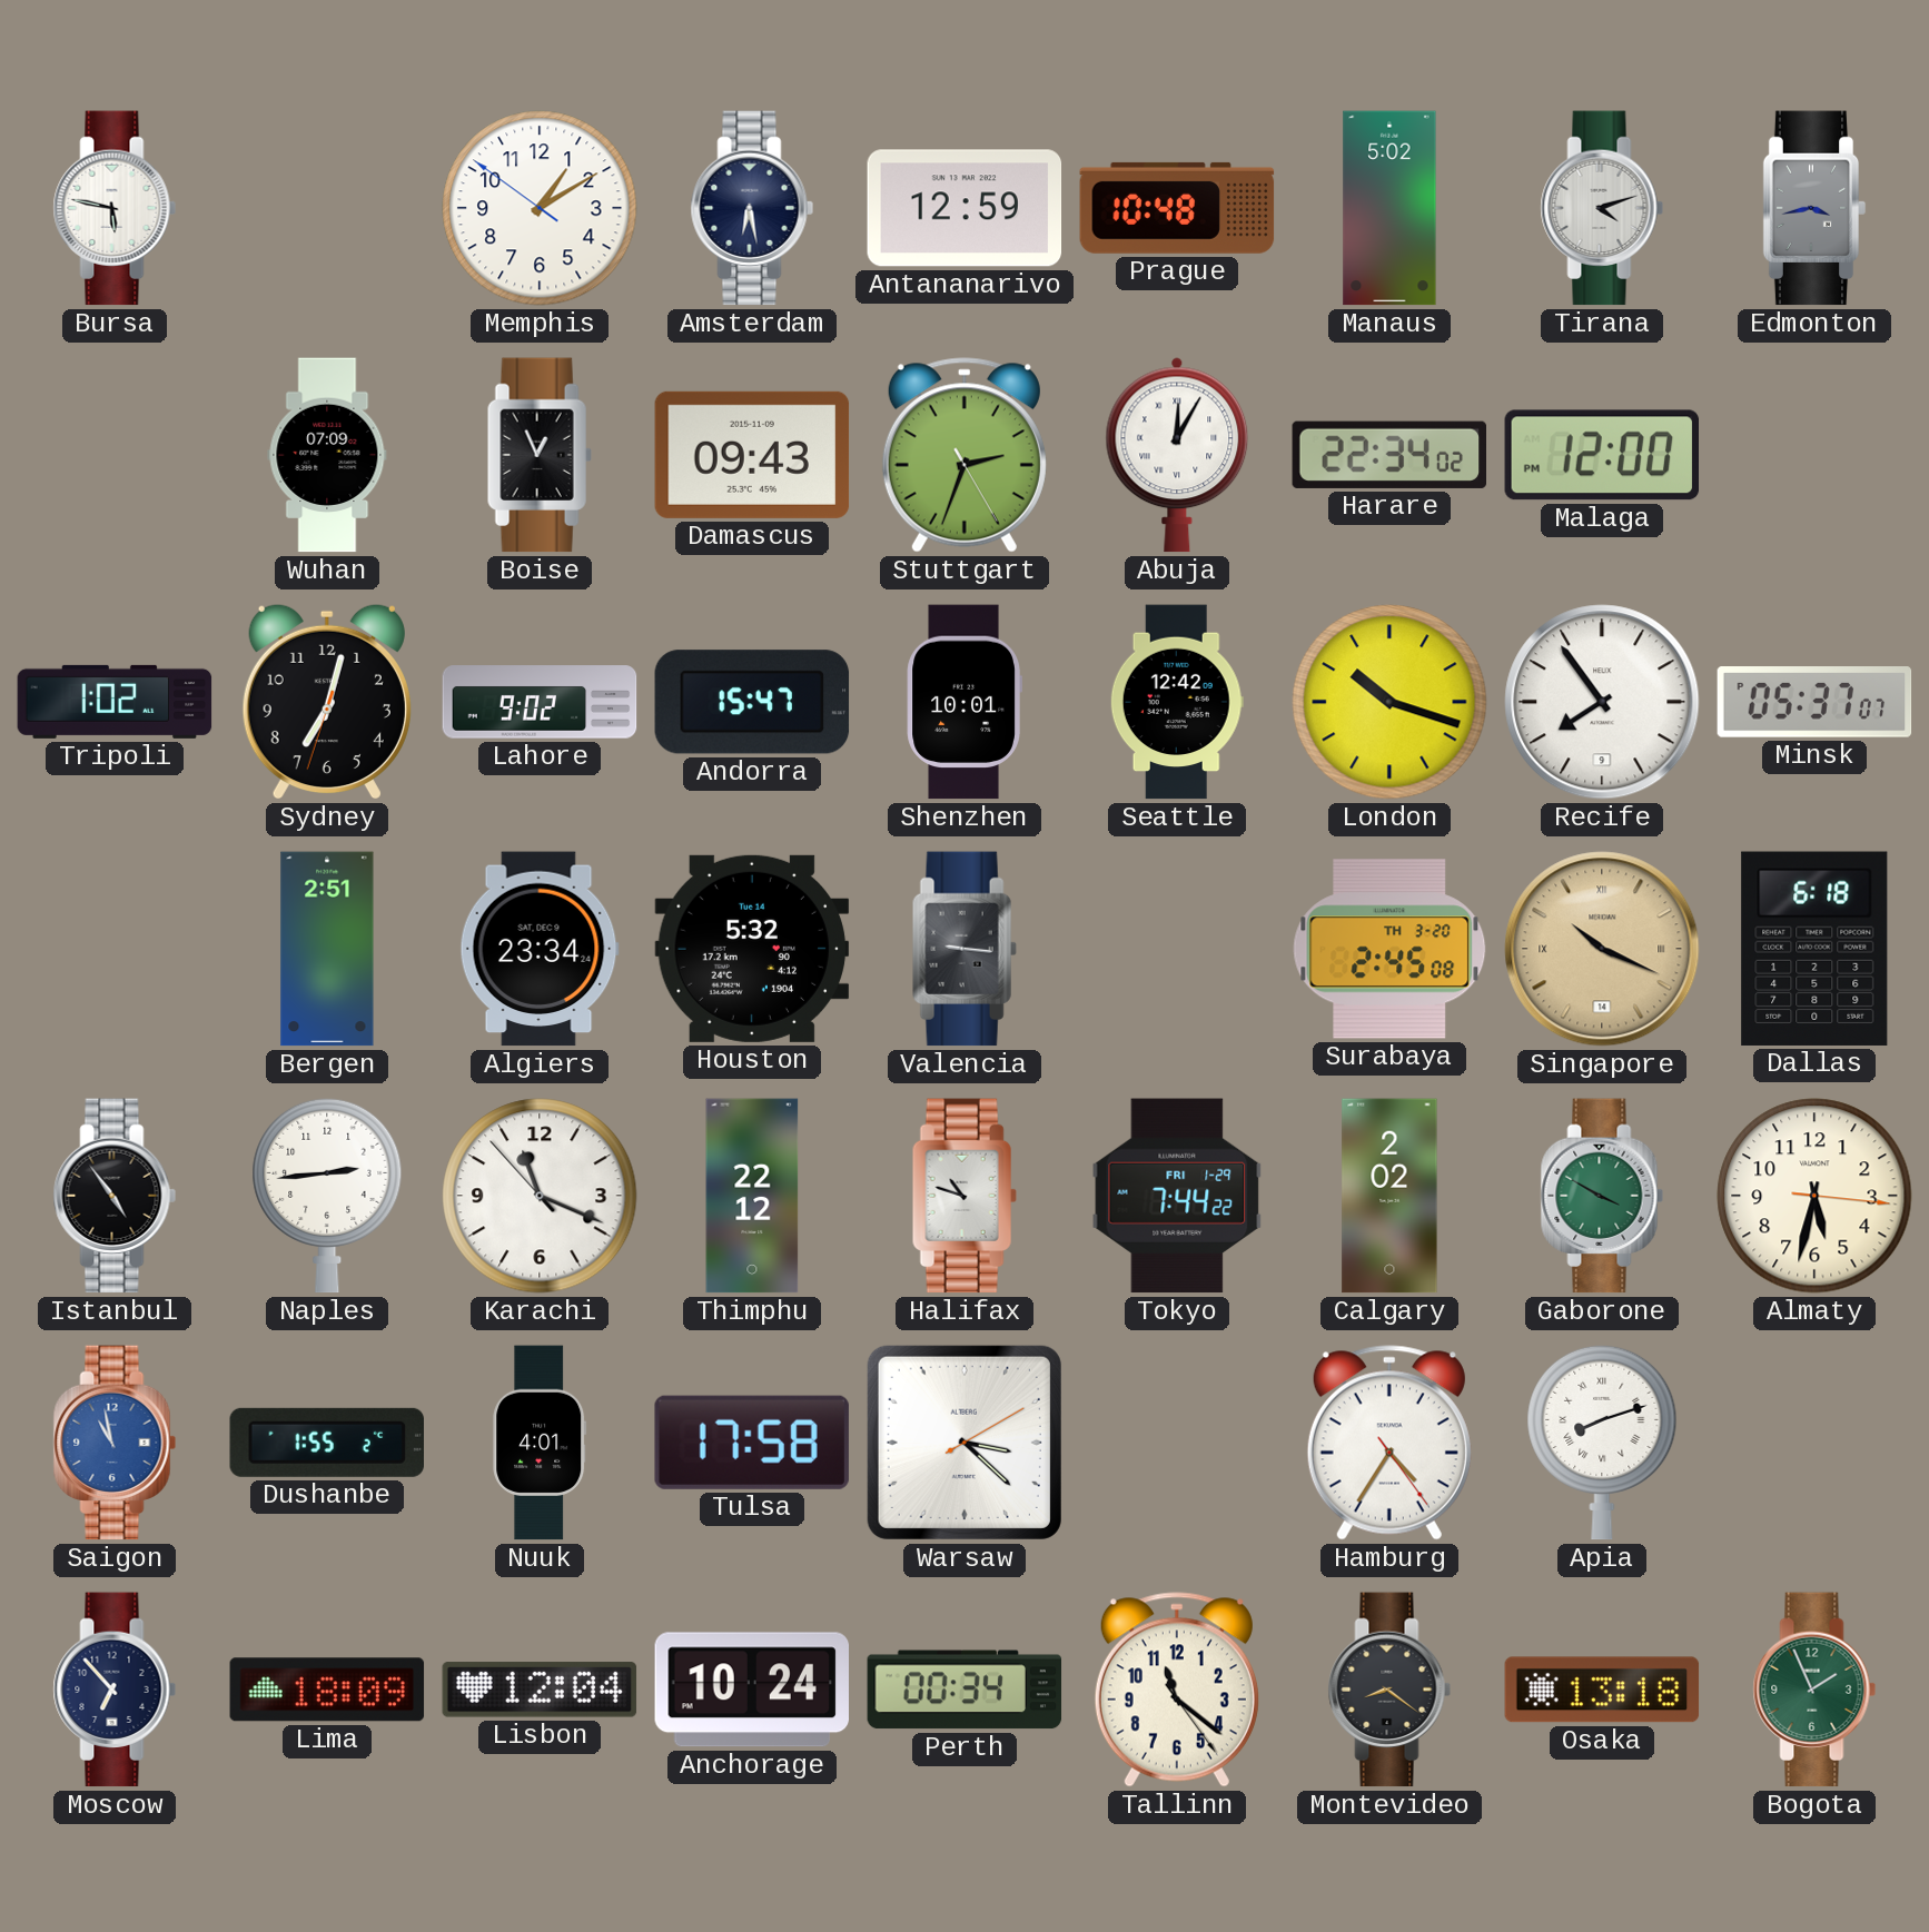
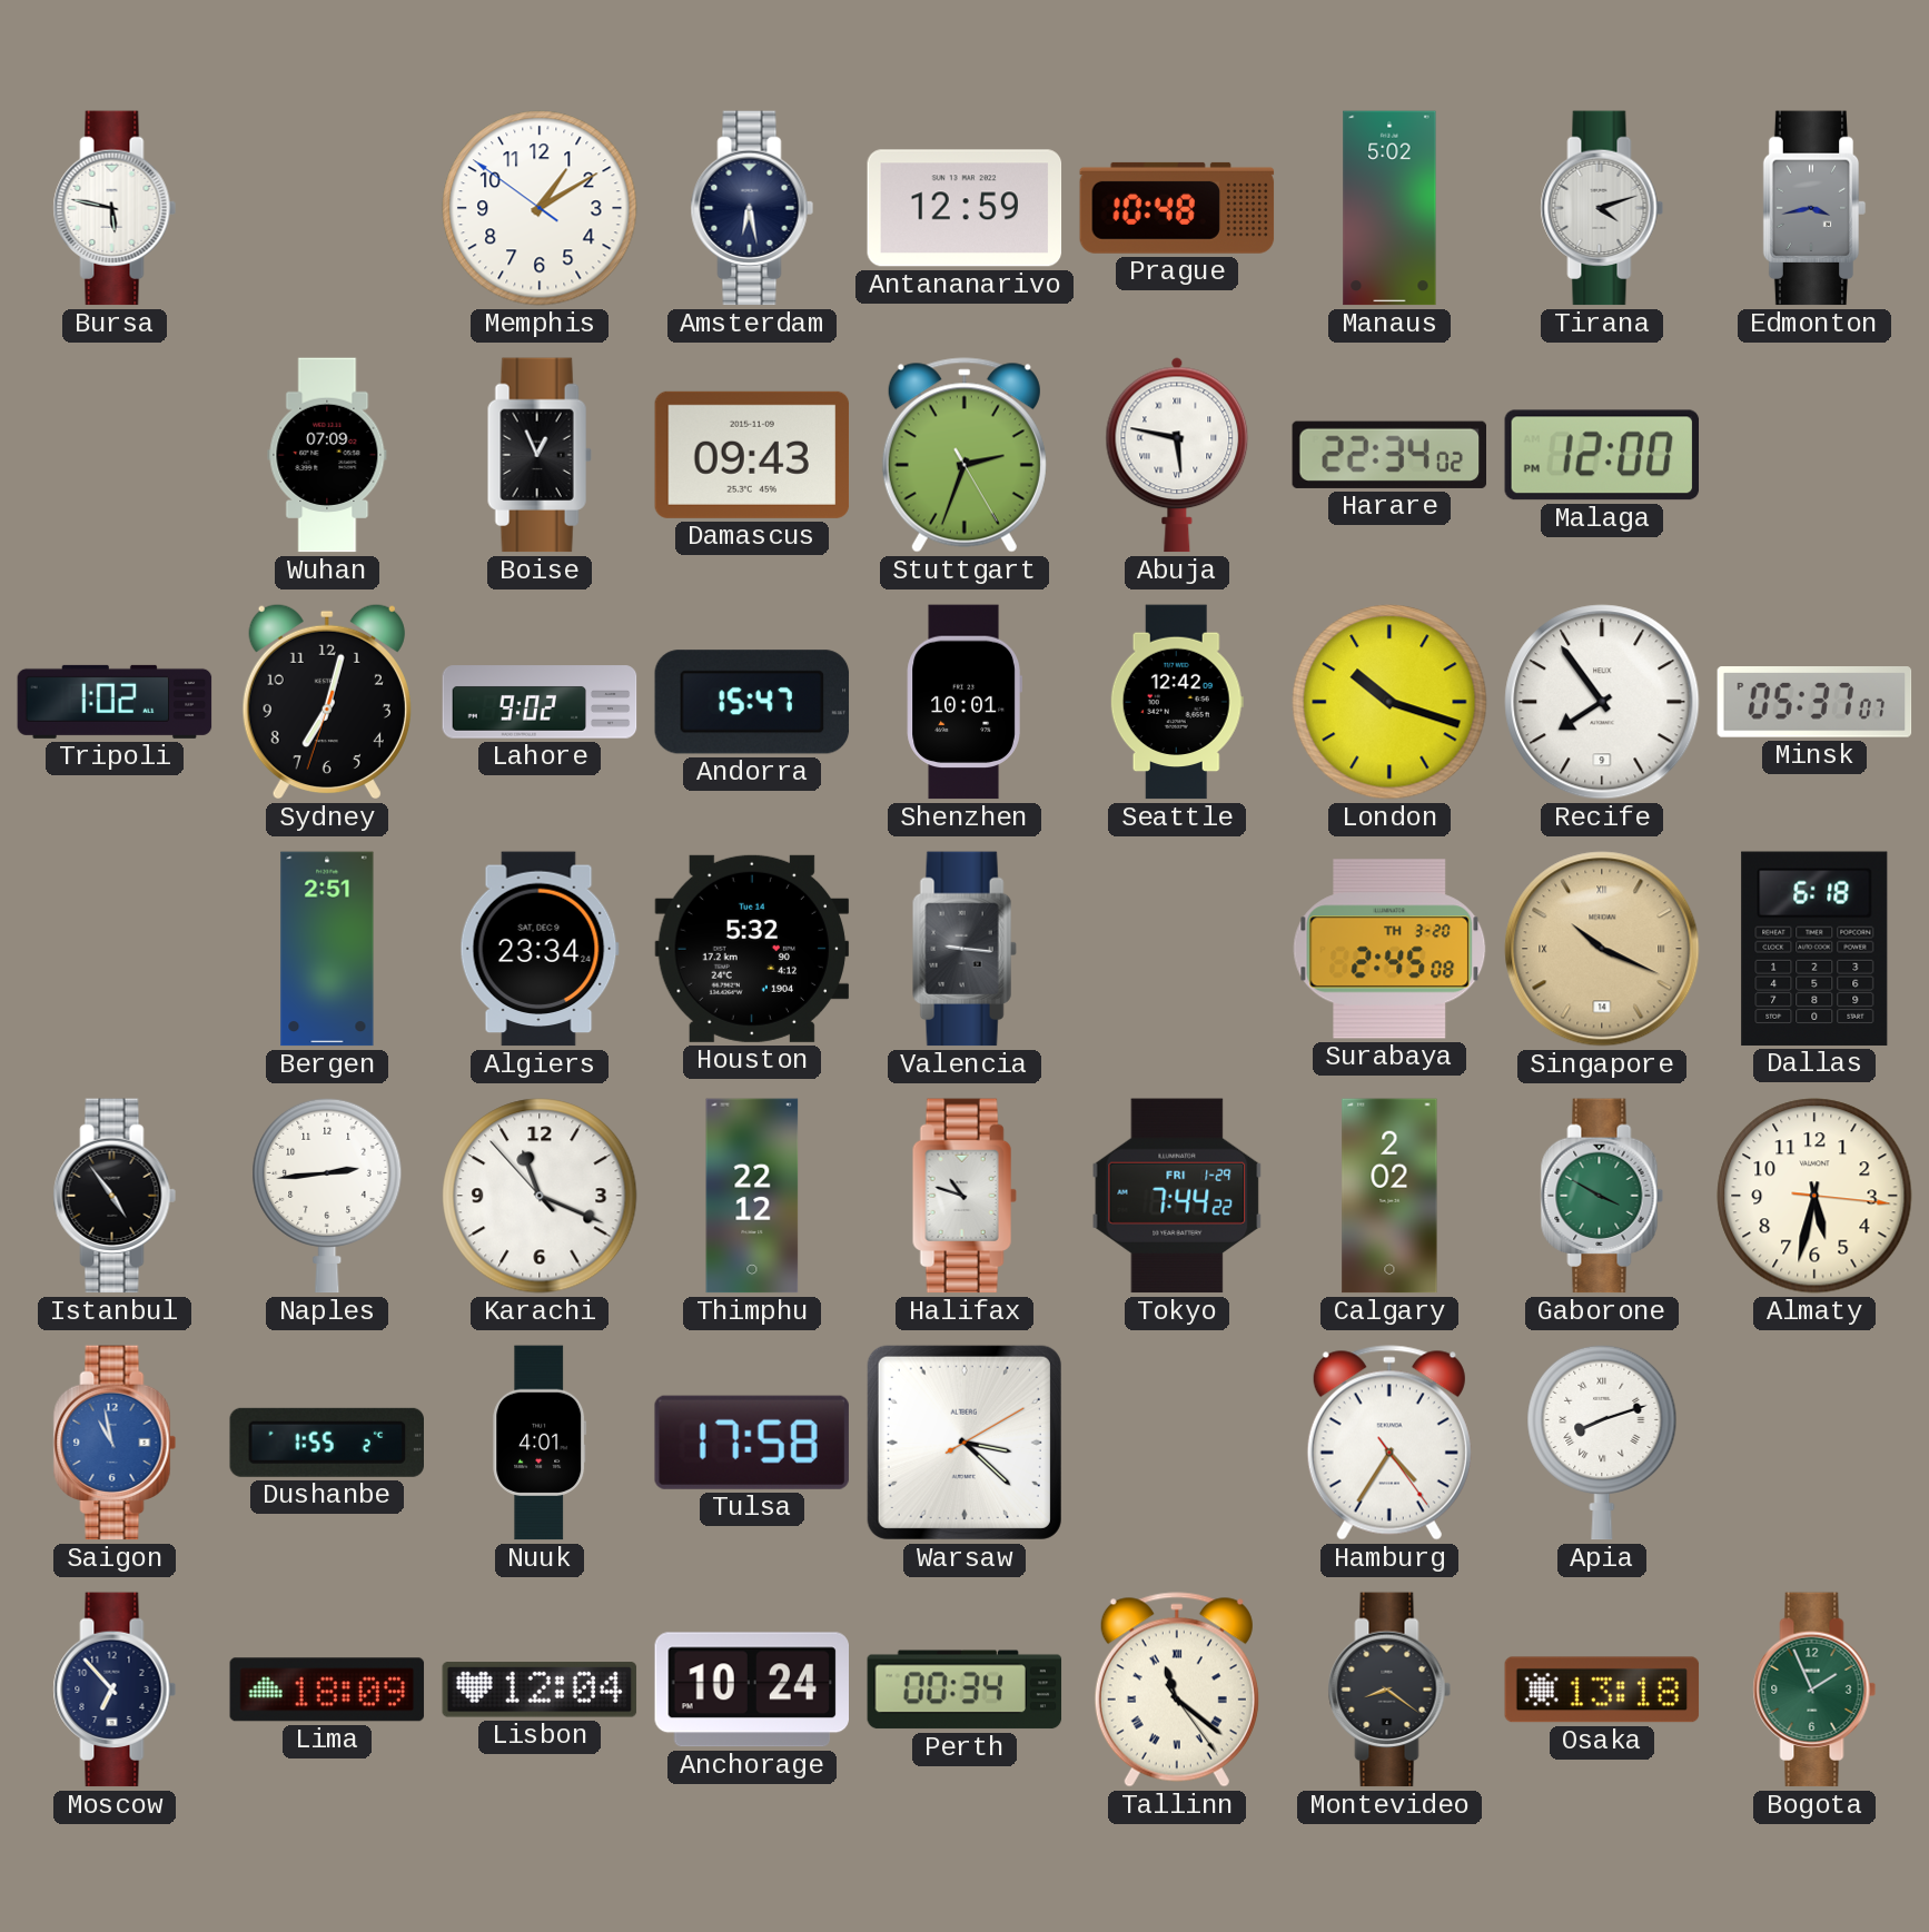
Abuja: 12:05 -> 5:47
Tallinn numerals: Arabic -> Roman
